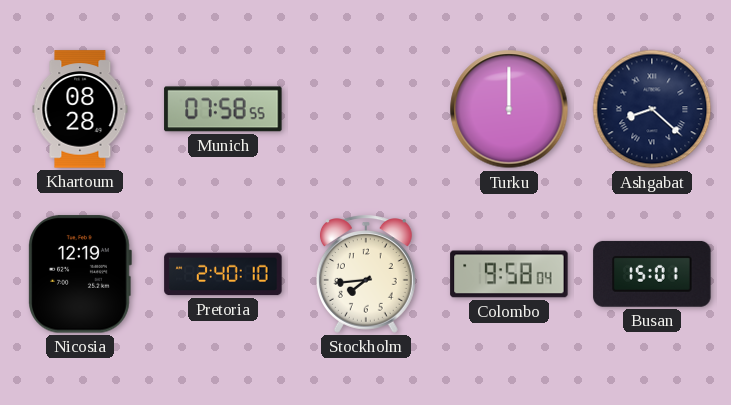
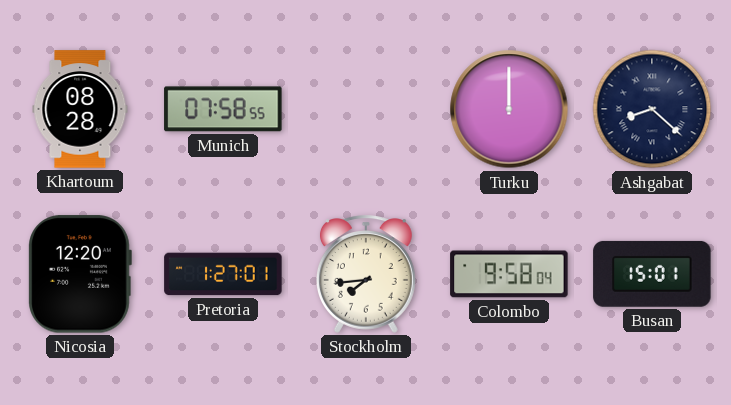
Nicosia: 12:19 -> 12:20
Pretoria: 2:40 -> 1:27
